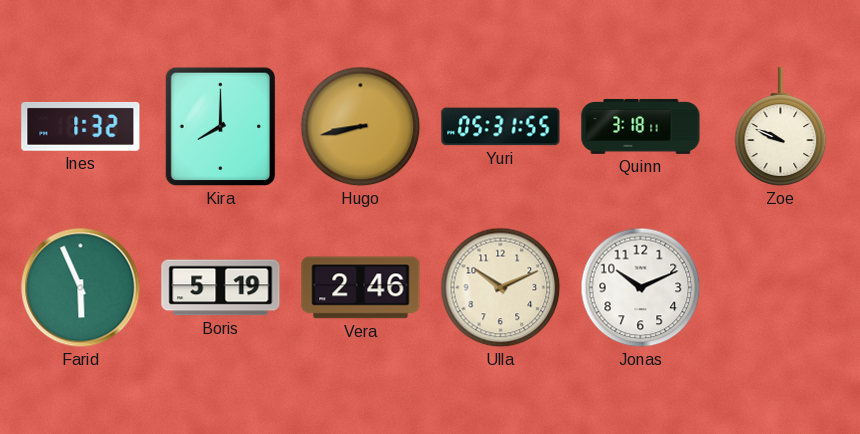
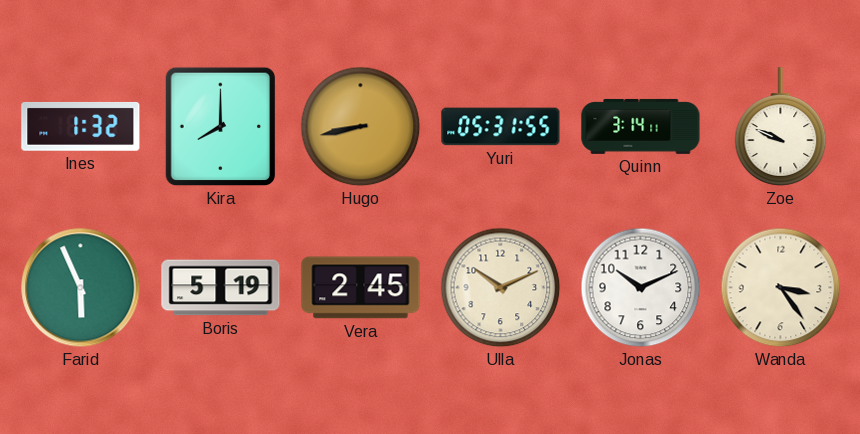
Quinn: 3:18 -> 3:14
Vera: 2:46 -> 2:45
Wanda: none -> 3:24
